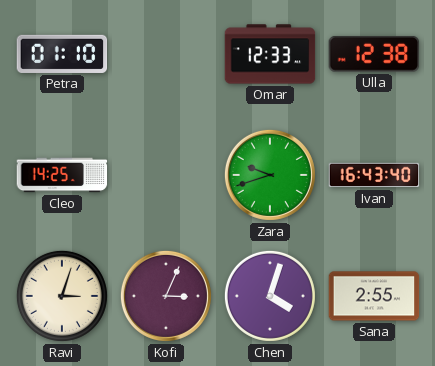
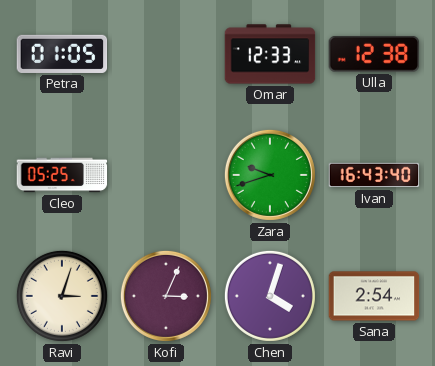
Petra: 01:10 -> 01:05
Cleo: 14:25 -> 05:25
Sana: 2:55 -> 2:54
